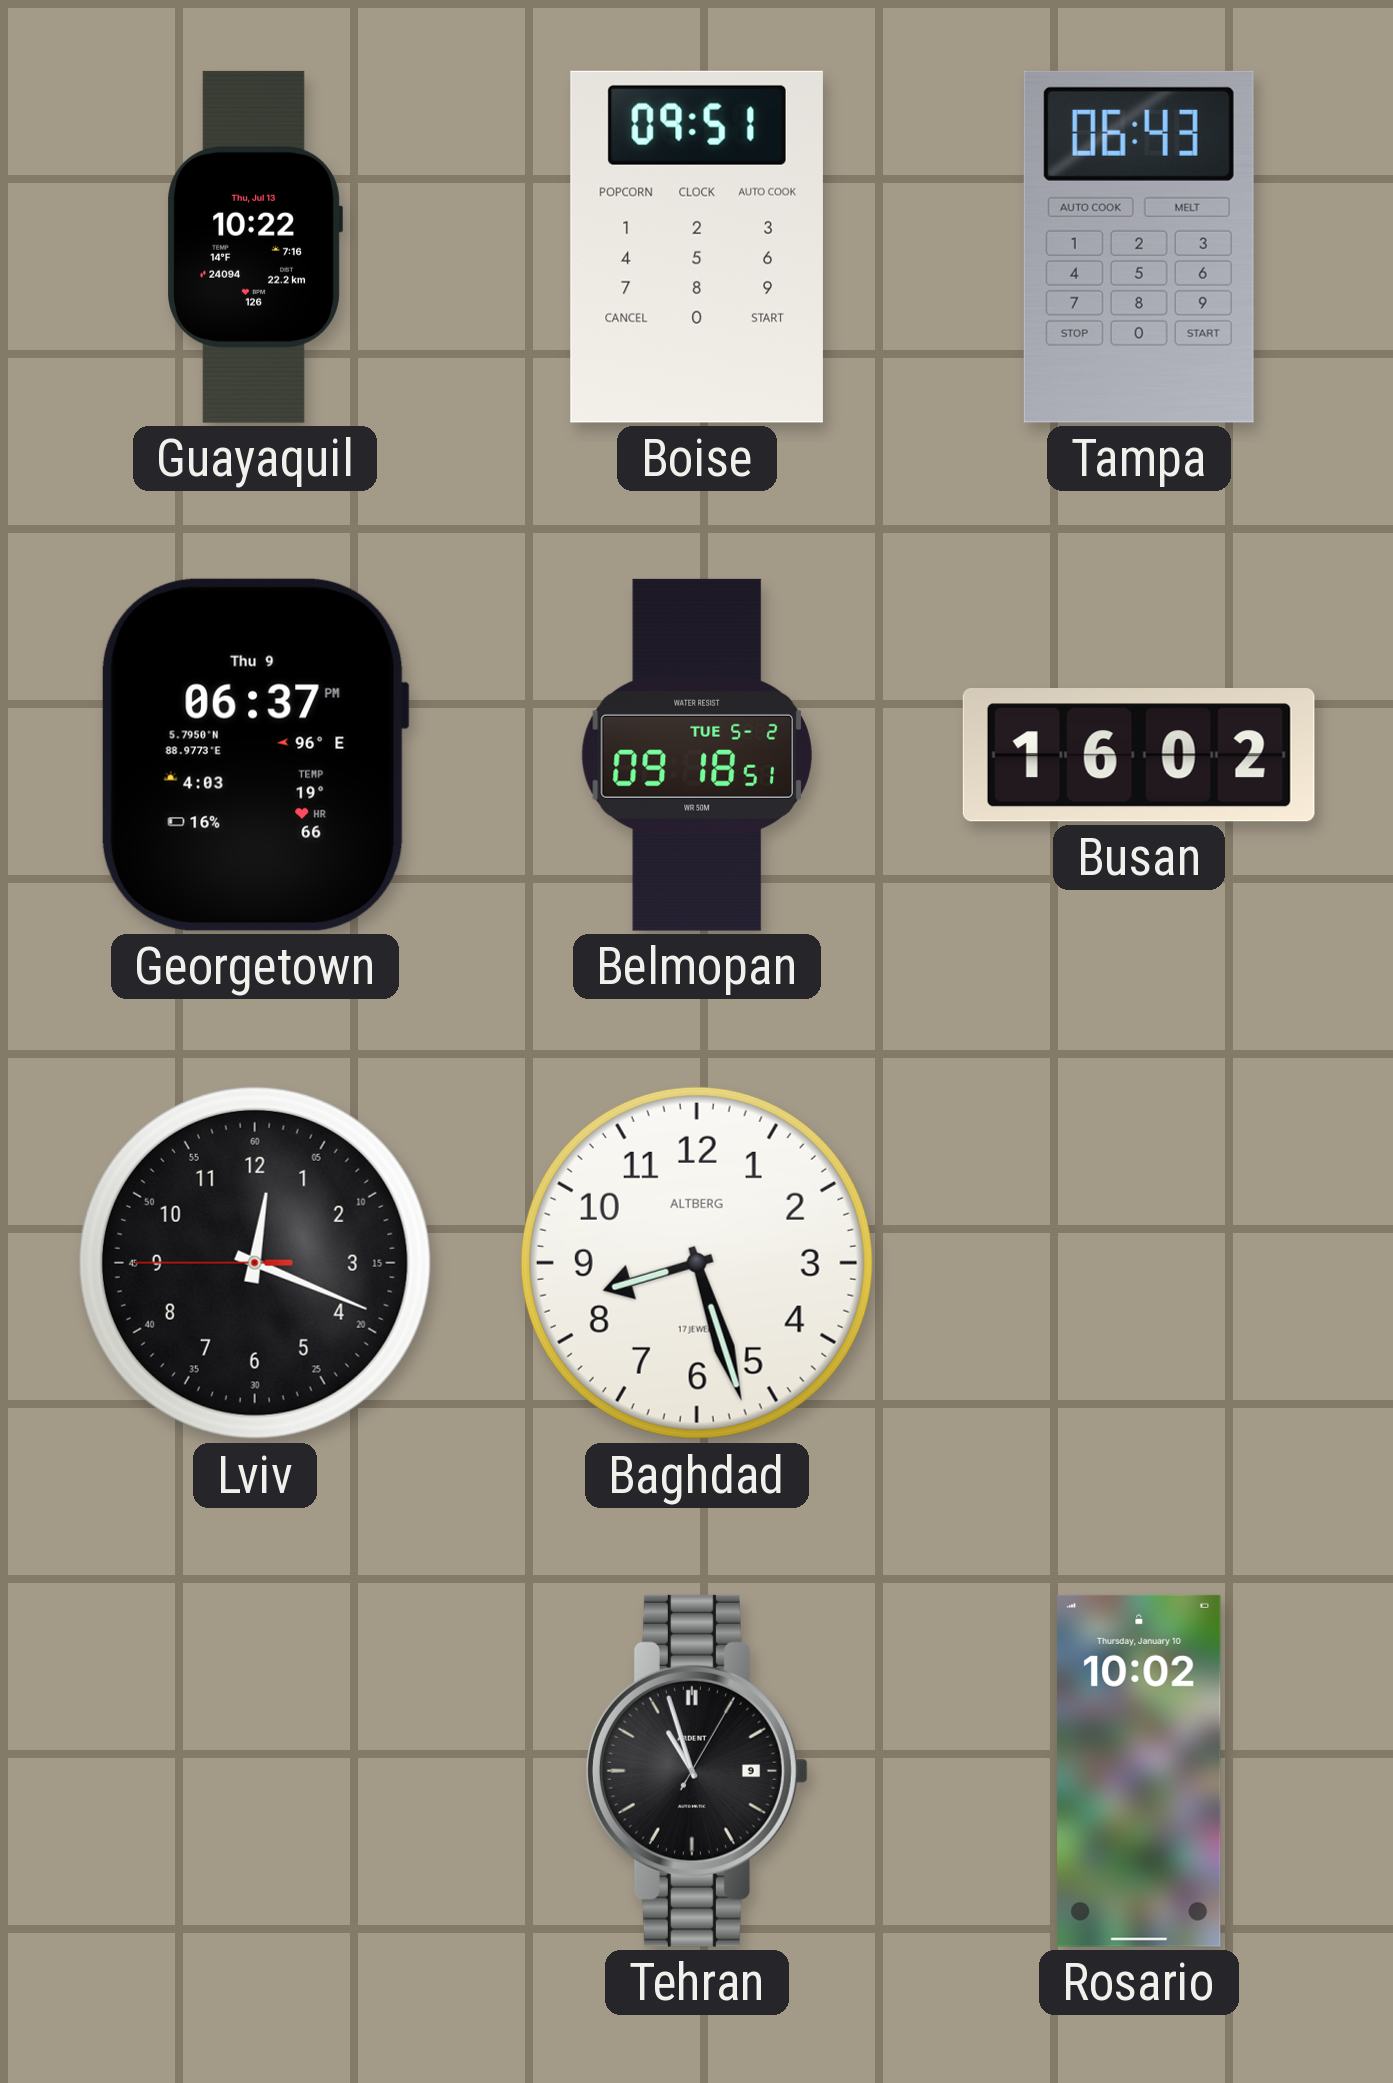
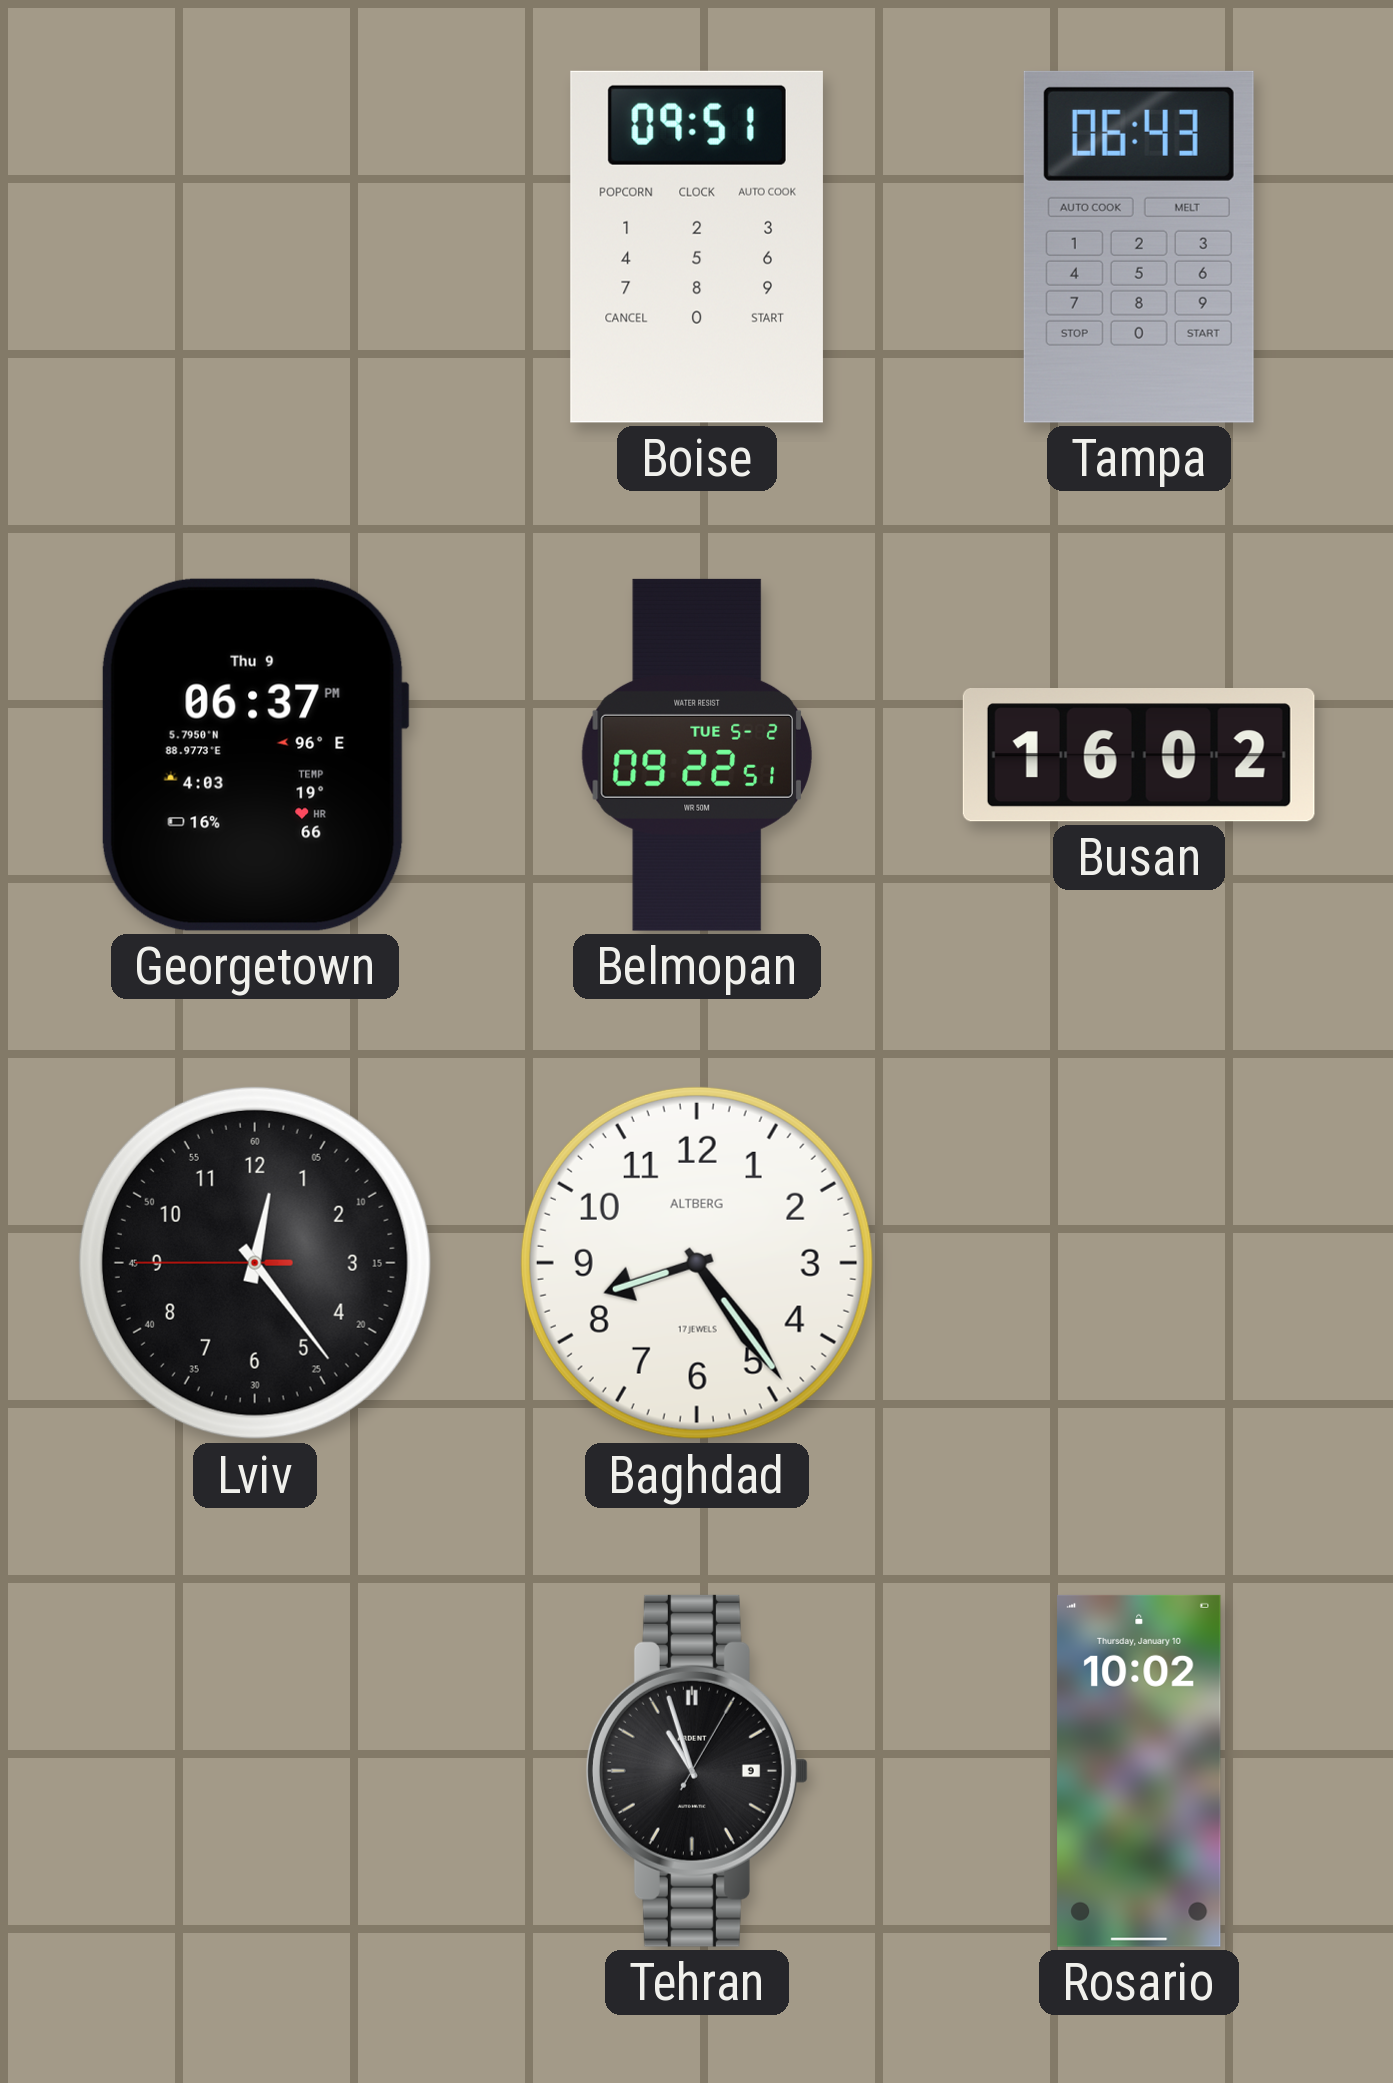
Guayaquil: 10:22 -> none
Belmopan: 09:18 -> 09:22
Lviv: 12:18 -> 12:23
Baghdad: 8:27 -> 8:24
